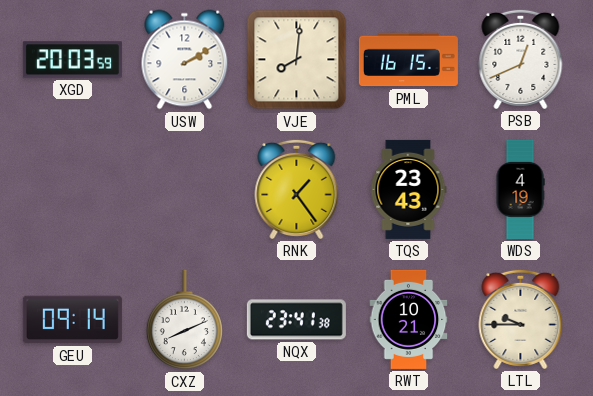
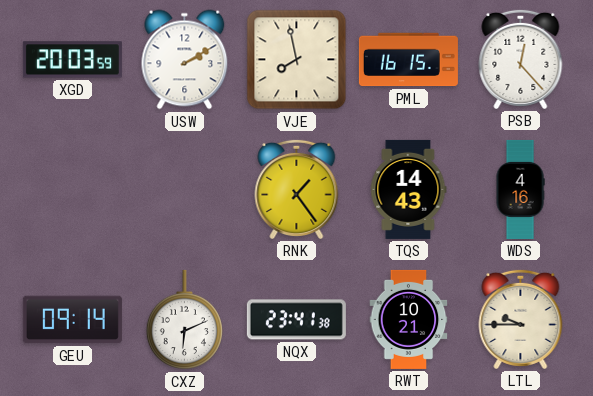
VJE: 8:01 -> 7:58
PSB: 12:41 -> 12:23
TQS: 23:43 -> 14:43
WDS: 4:19 -> 4:16
CXZ: 8:11 -> 6:11
